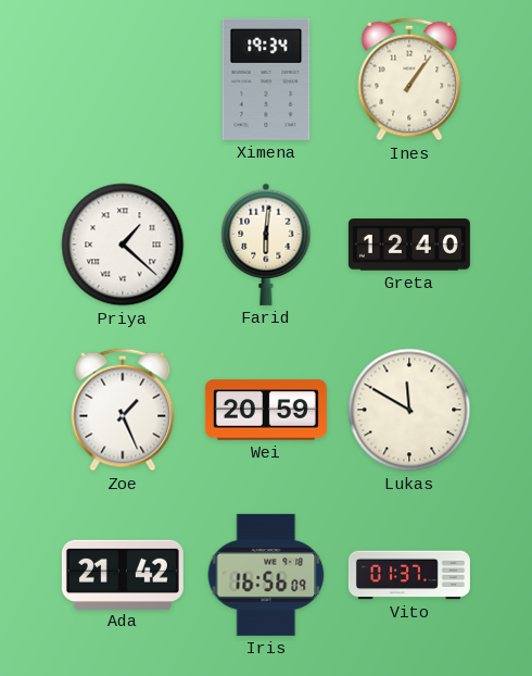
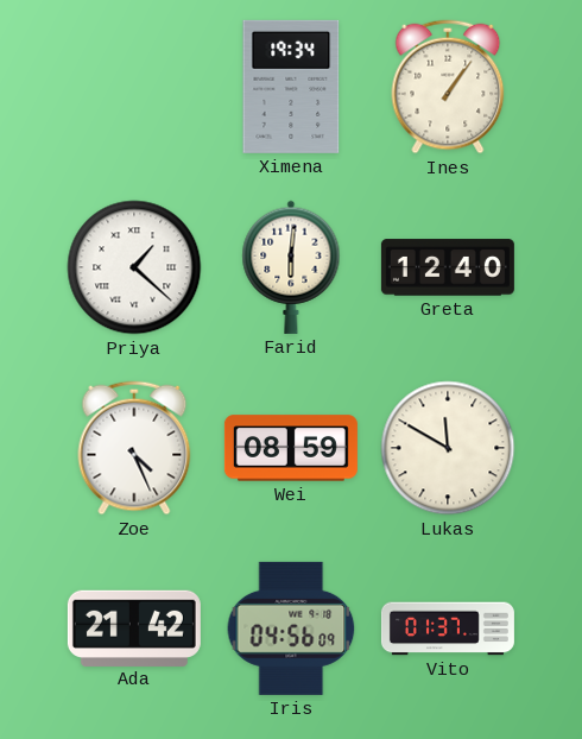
Zoe: 1:26 -> 4:26
Wei: 20:59 -> 08:59
Iris: 16:56 -> 04:56
